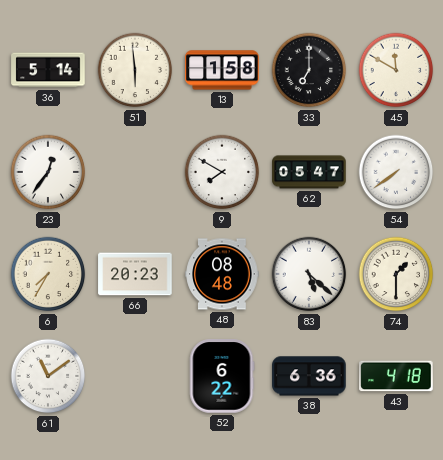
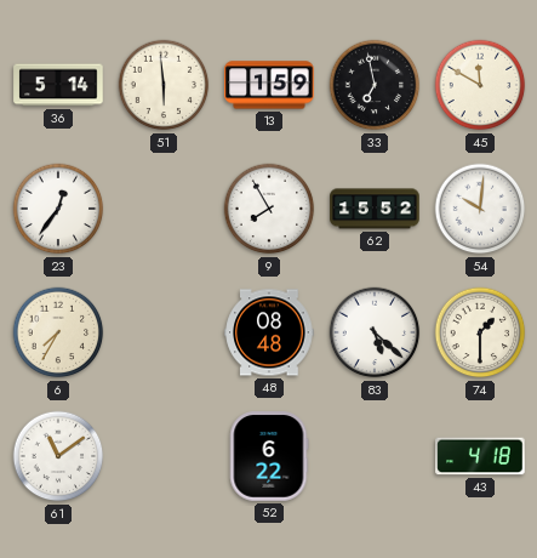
13: 1:58 -> 1:59
33: 7:00 -> 6:58
9: 7:50 -> 7:55
62: 05:47 -> 15:52
54: 7:39 -> 10:01
66: 20:23 -> none
38: 6:36 -> none
